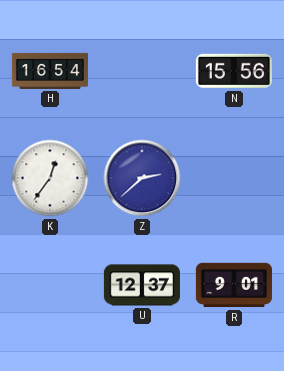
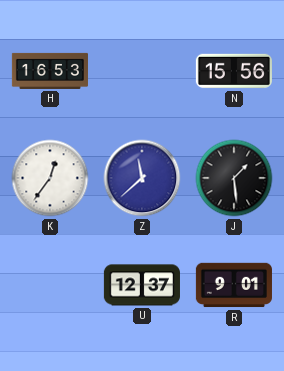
H: 16:54 -> 16:53
Z: 2:38 -> 11:38
J: none -> 1:29
